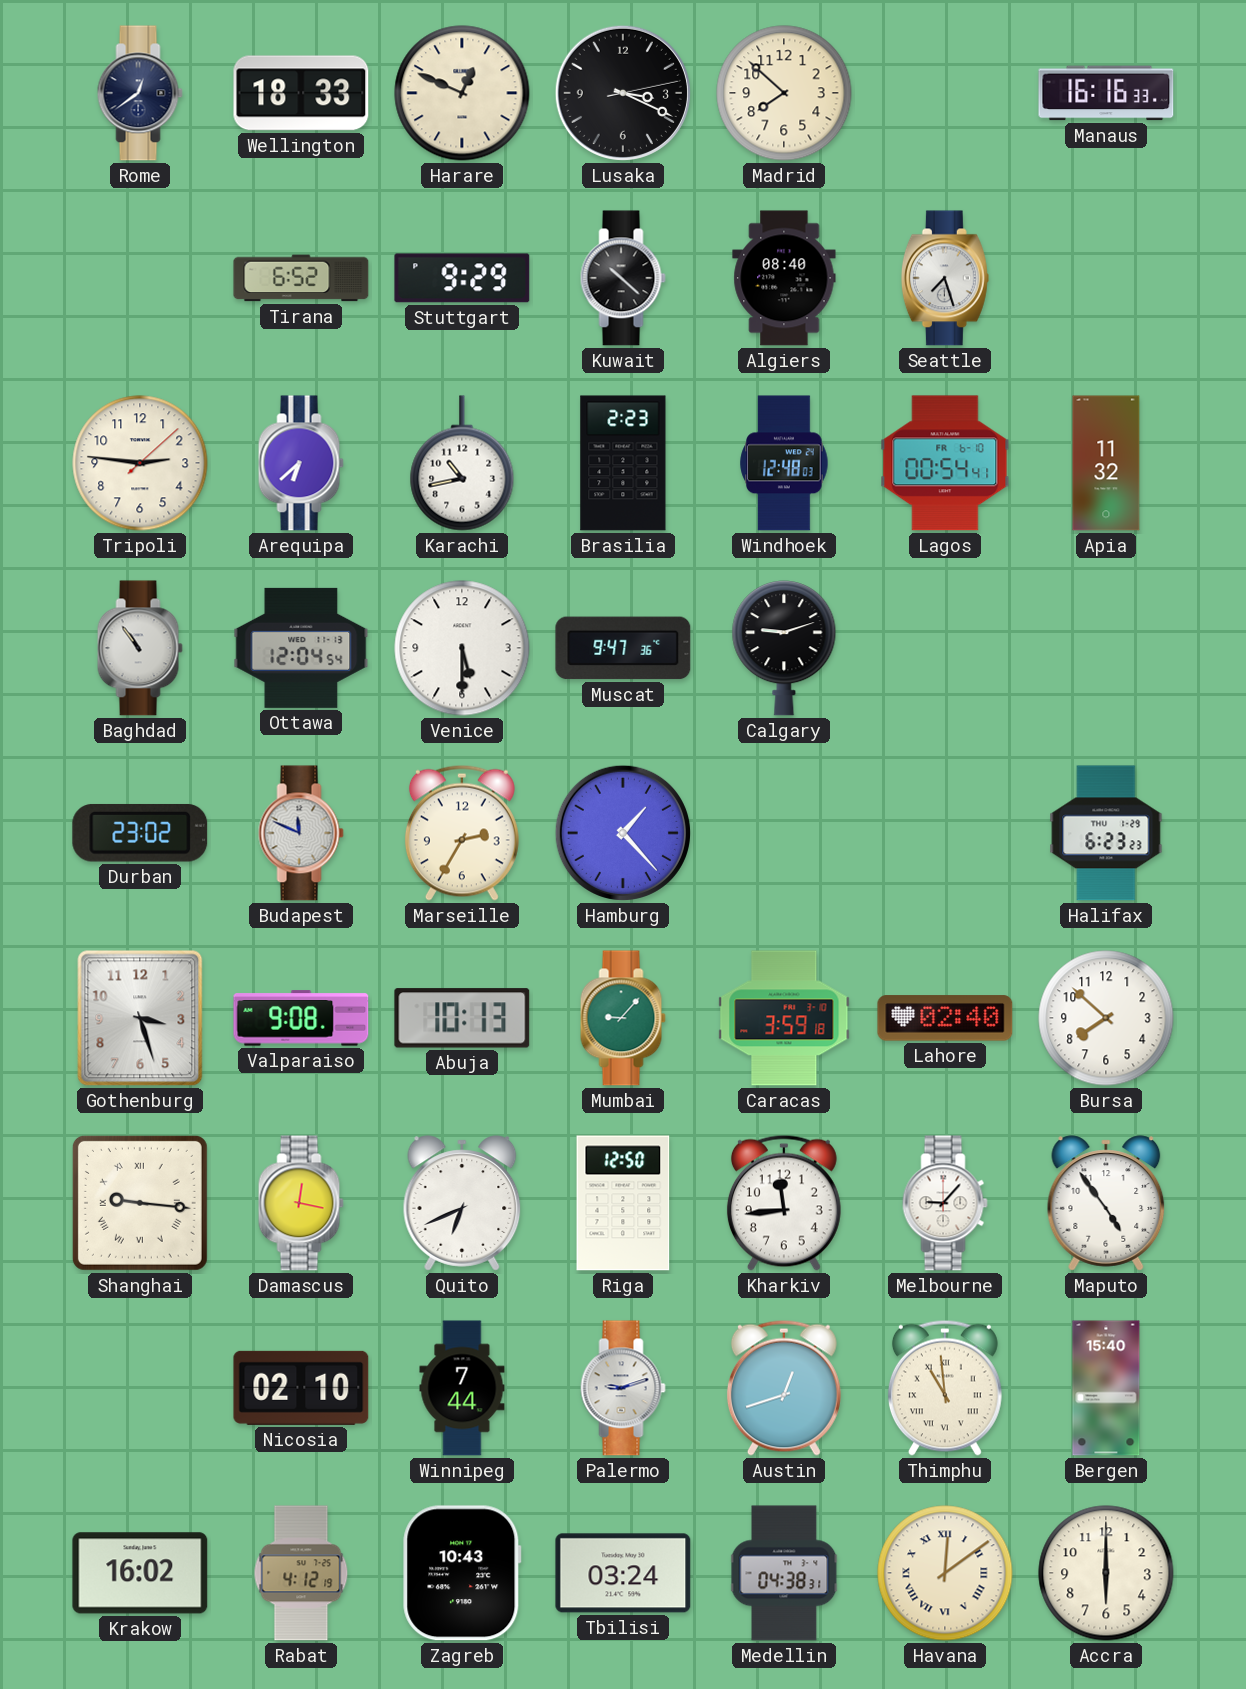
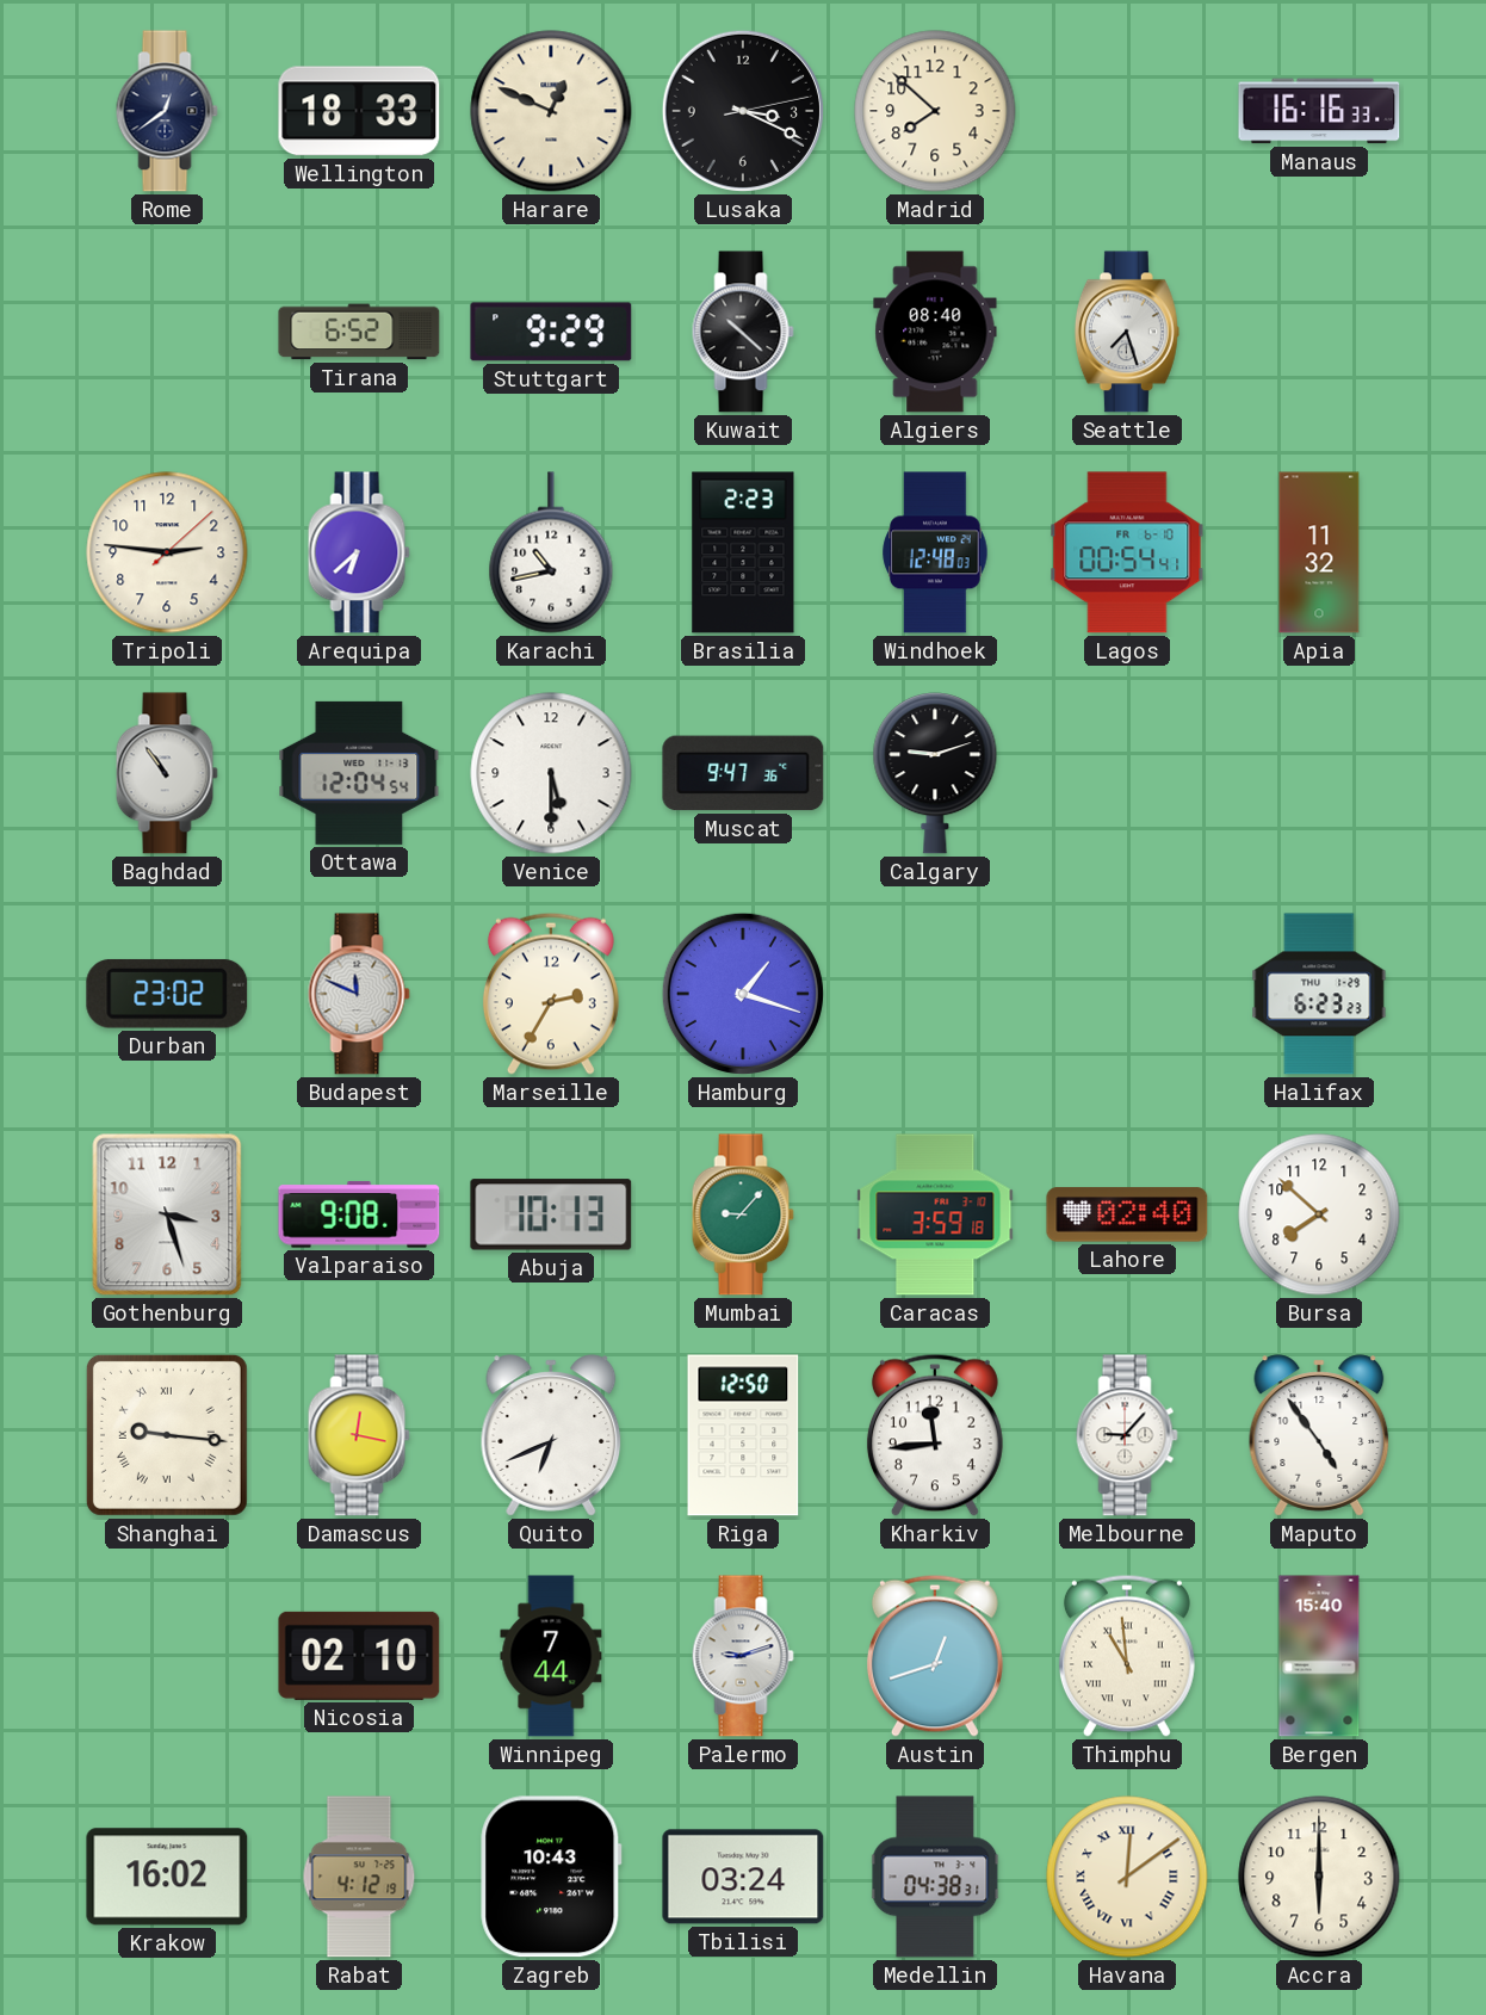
Hamburg: 1:23 -> 1:18
